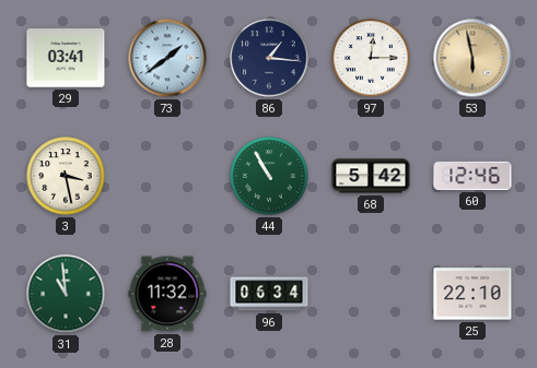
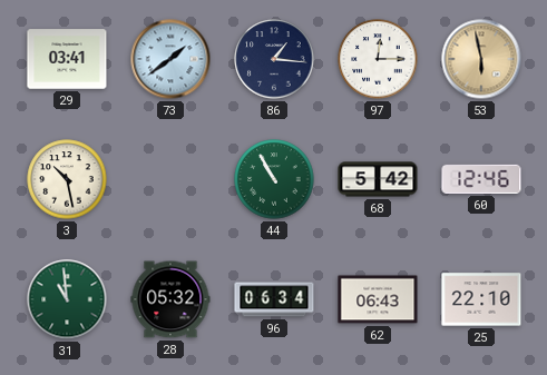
3: 3:28 -> 10:28
28: 11:32 -> 05:32
62: none -> 06:43
